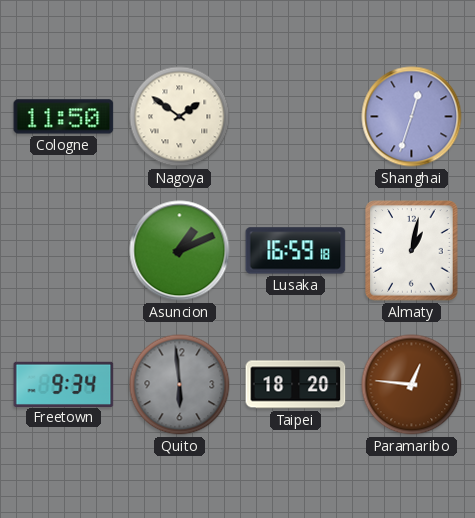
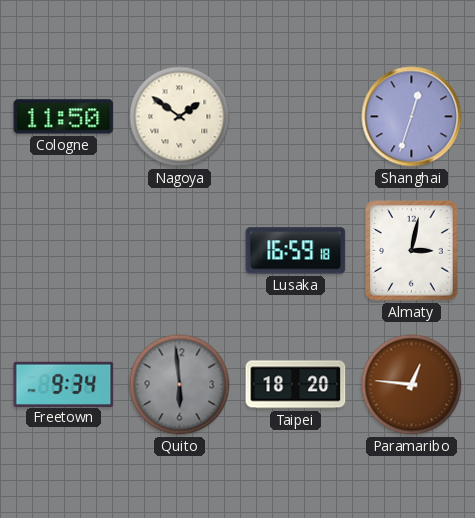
Asuncion: 1:11 -> none
Almaty: 1:02 -> 3:02
